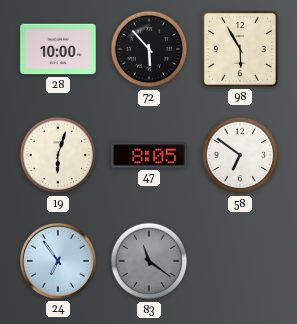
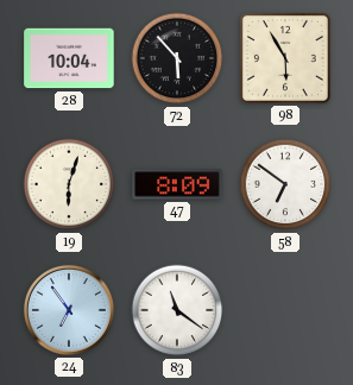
28: 10:00 -> 10:04
47: 8:05 -> 8:09
83 dial: grey -> white
